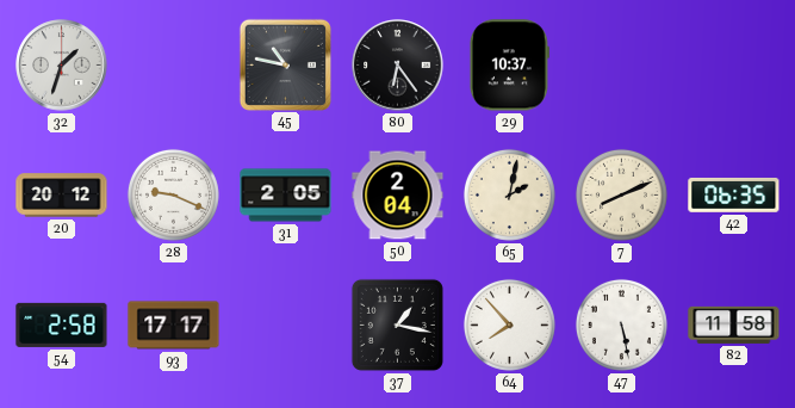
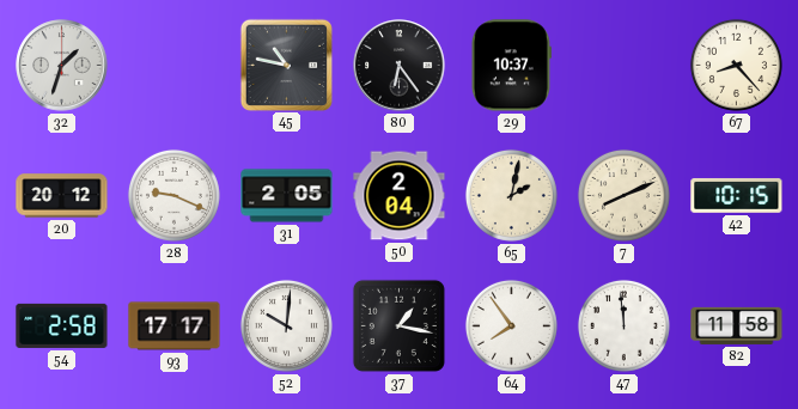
67: none -> 8:23
42: 06:35 -> 10:15
52: none -> 10:01
64: 7:53 -> 7:54
47: 5:28 -> 11:59
